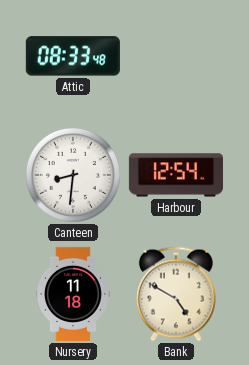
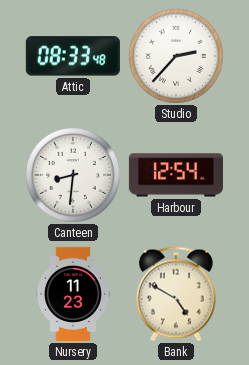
Studio: none -> 2:37
Nursery: 11:18 -> 11:23
